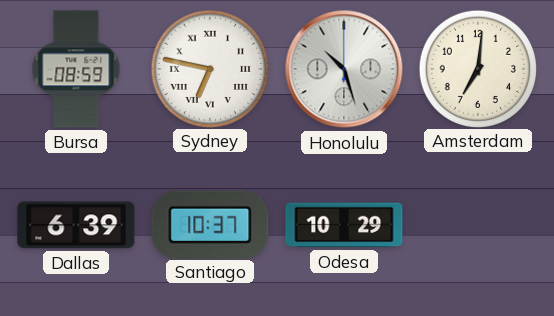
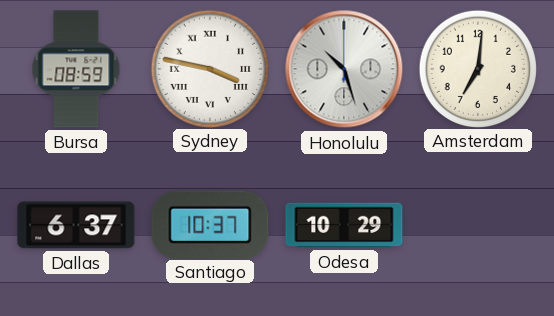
Sydney: 6:47 -> 3:47
Dallas: 6:39 -> 6:37
